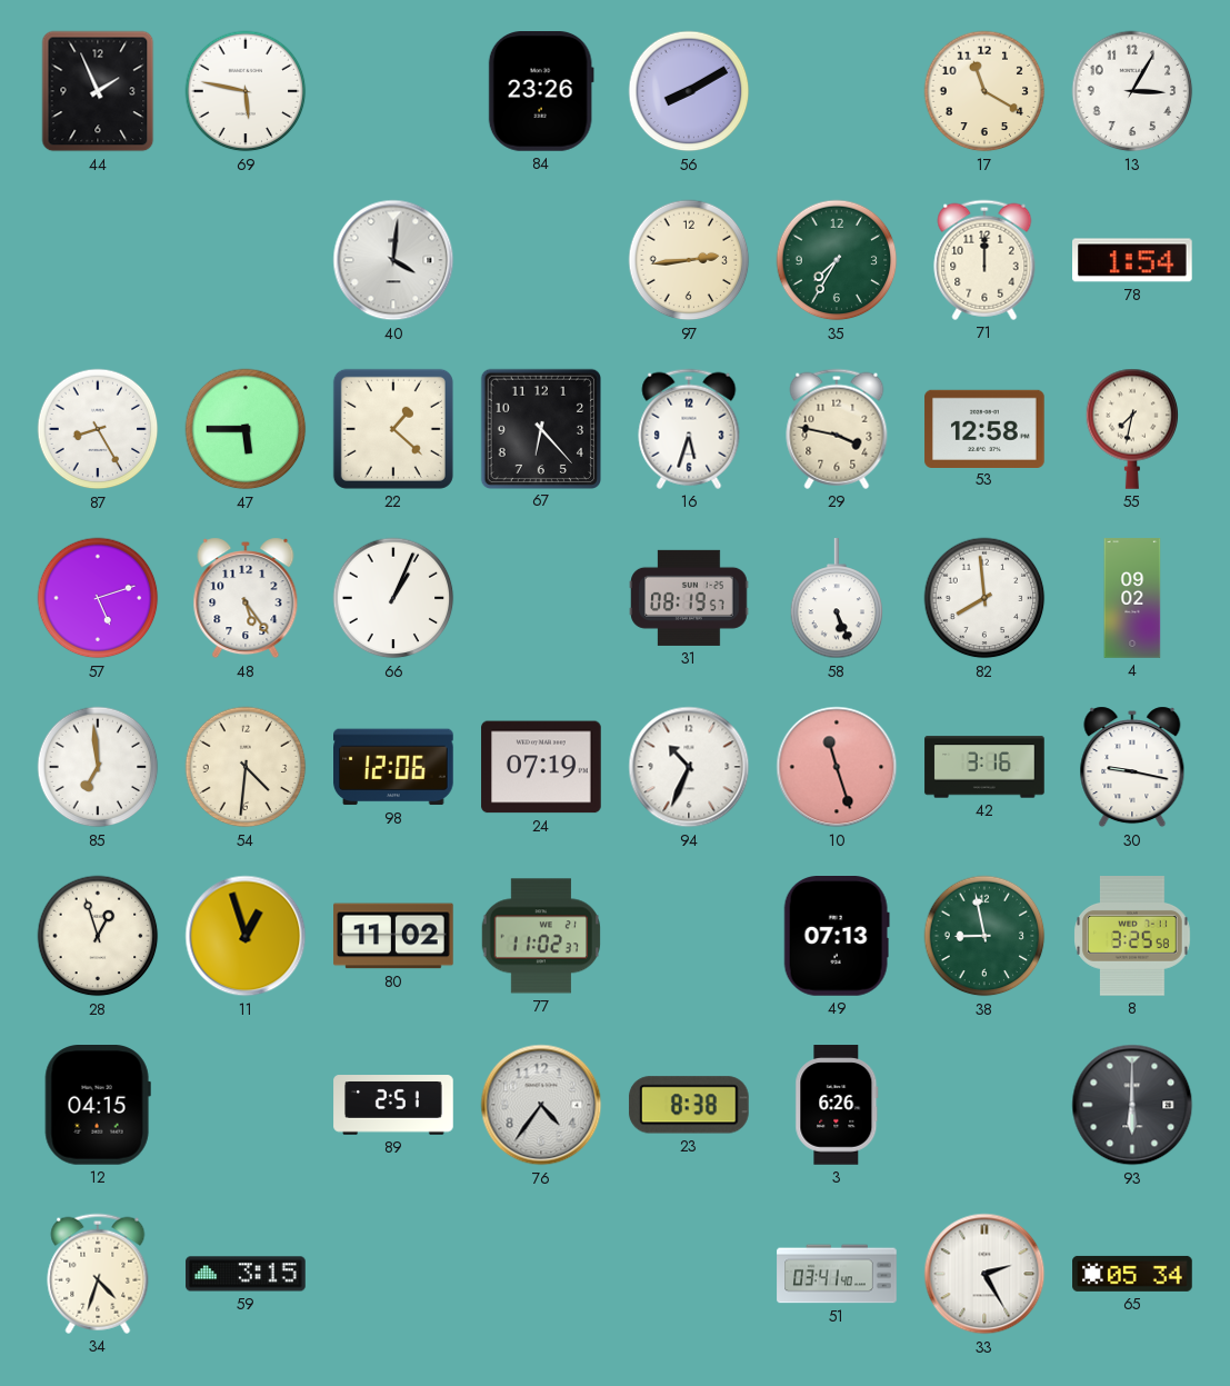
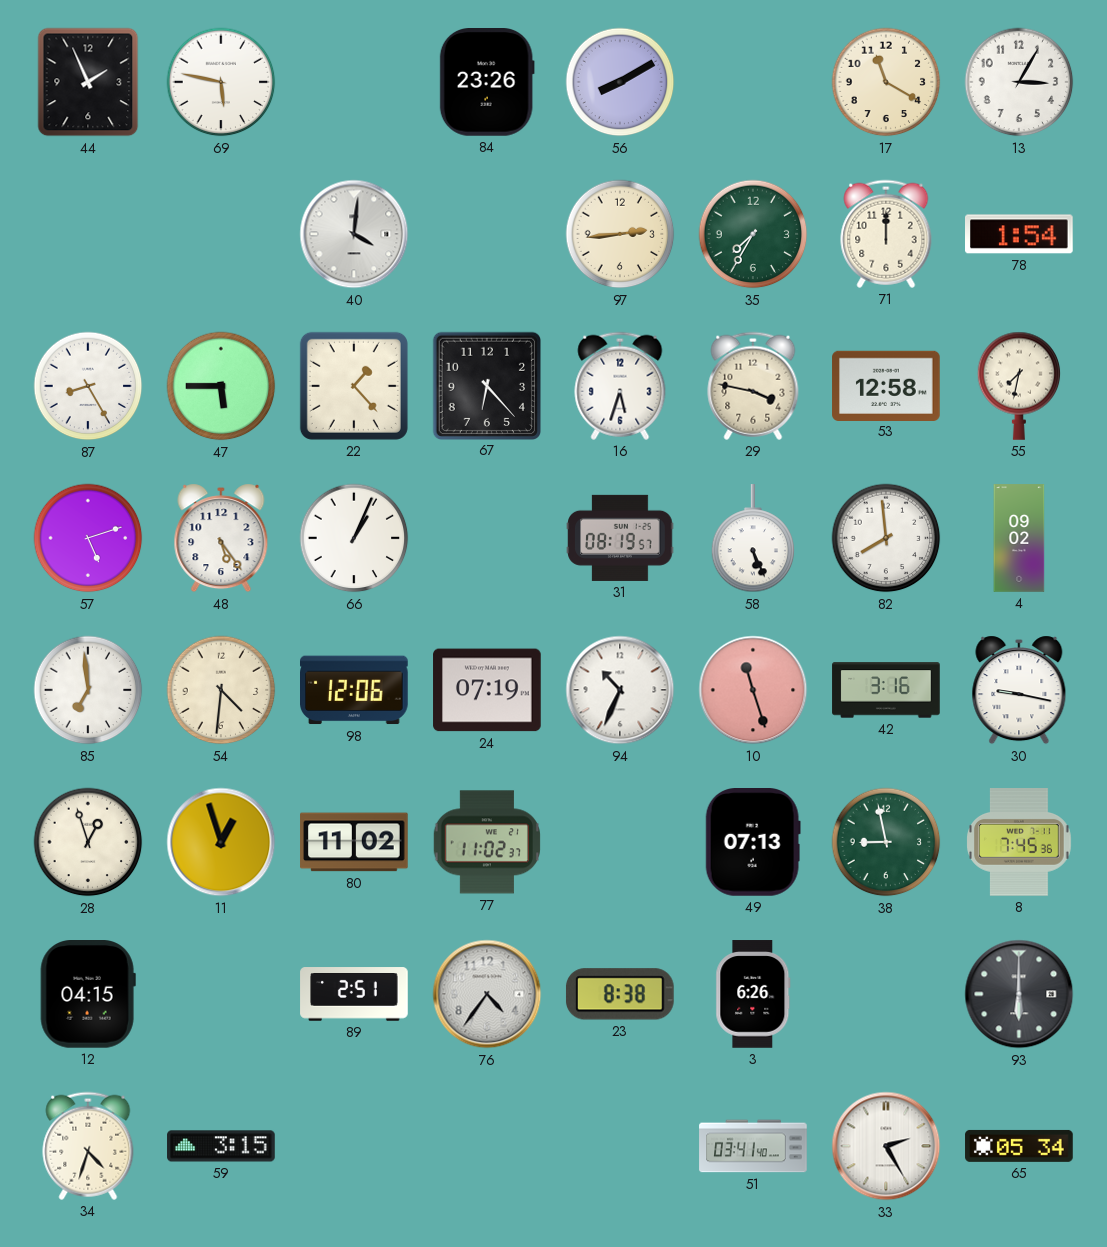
22: 1:22 -> 1:23
8: 3:25 -> 7:45
